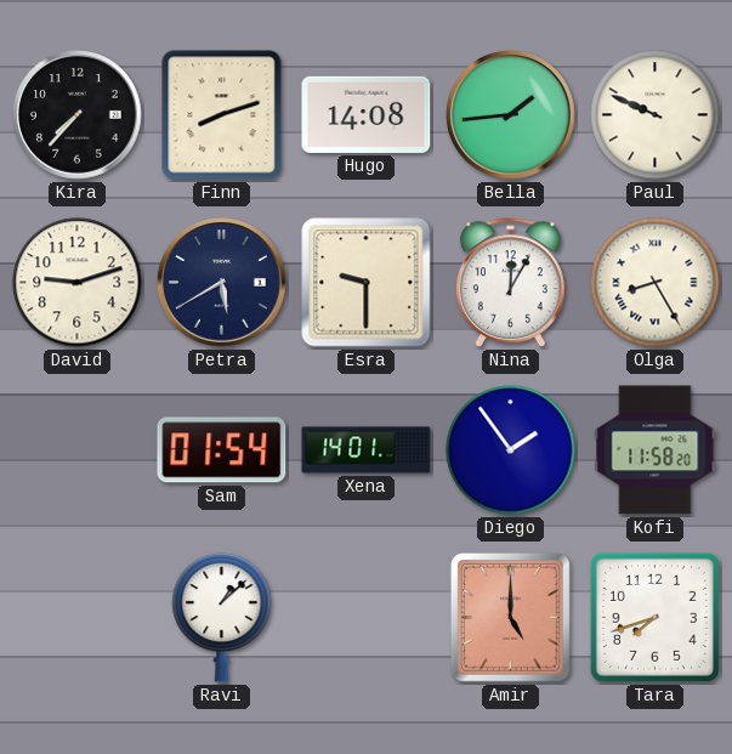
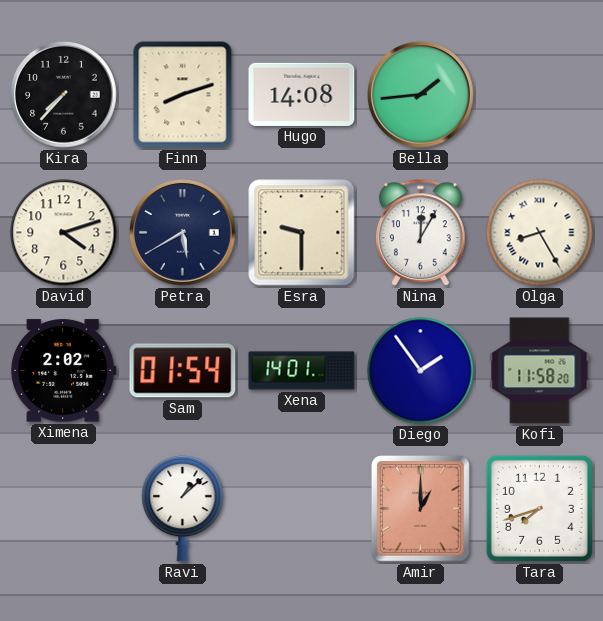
Paul: 9:49 -> none
David: 9:12 -> 4:12
Ximena: none -> 2:02
Amir: 5:00 -> 1:00
